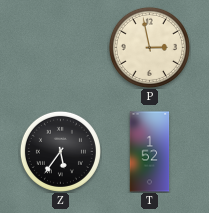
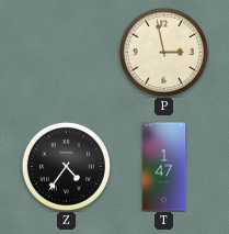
Z: 5:36 -> 4:36
T: 1:52 -> 1:47
